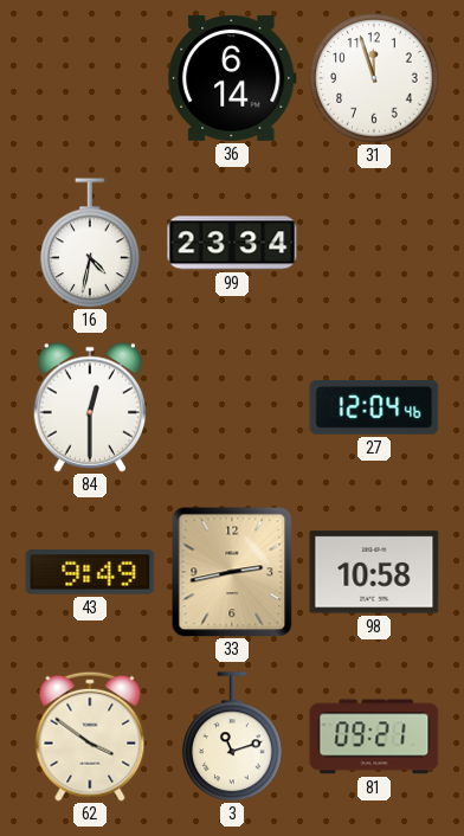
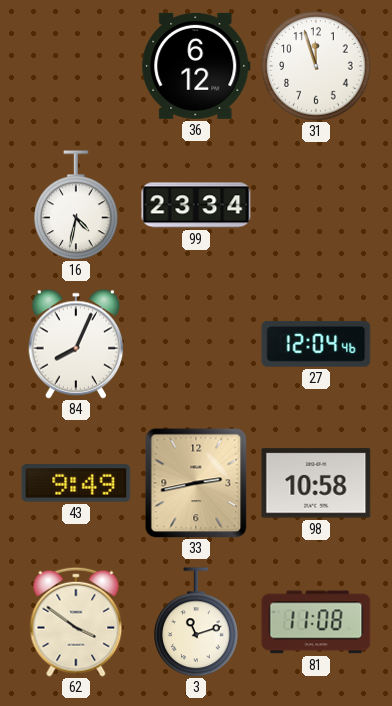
36: 6:14 -> 6:12
84: 12:30 -> 8:04
81: 09:21 -> 11:08
